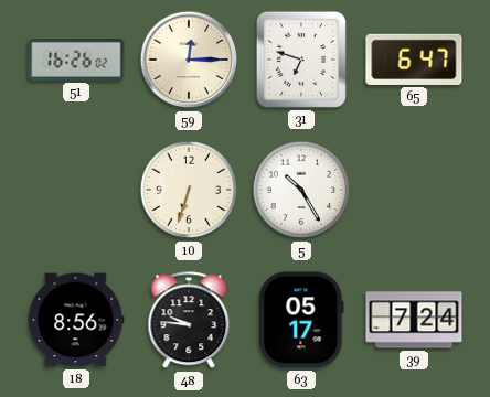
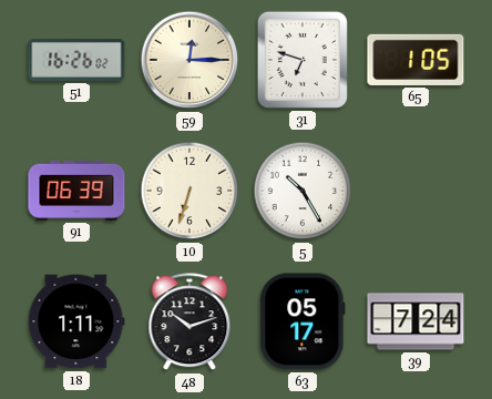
65: 6:47 -> 1:05
91: none -> 06:39
18: 8:56 -> 1:11
48: 9:46 -> 10:12
